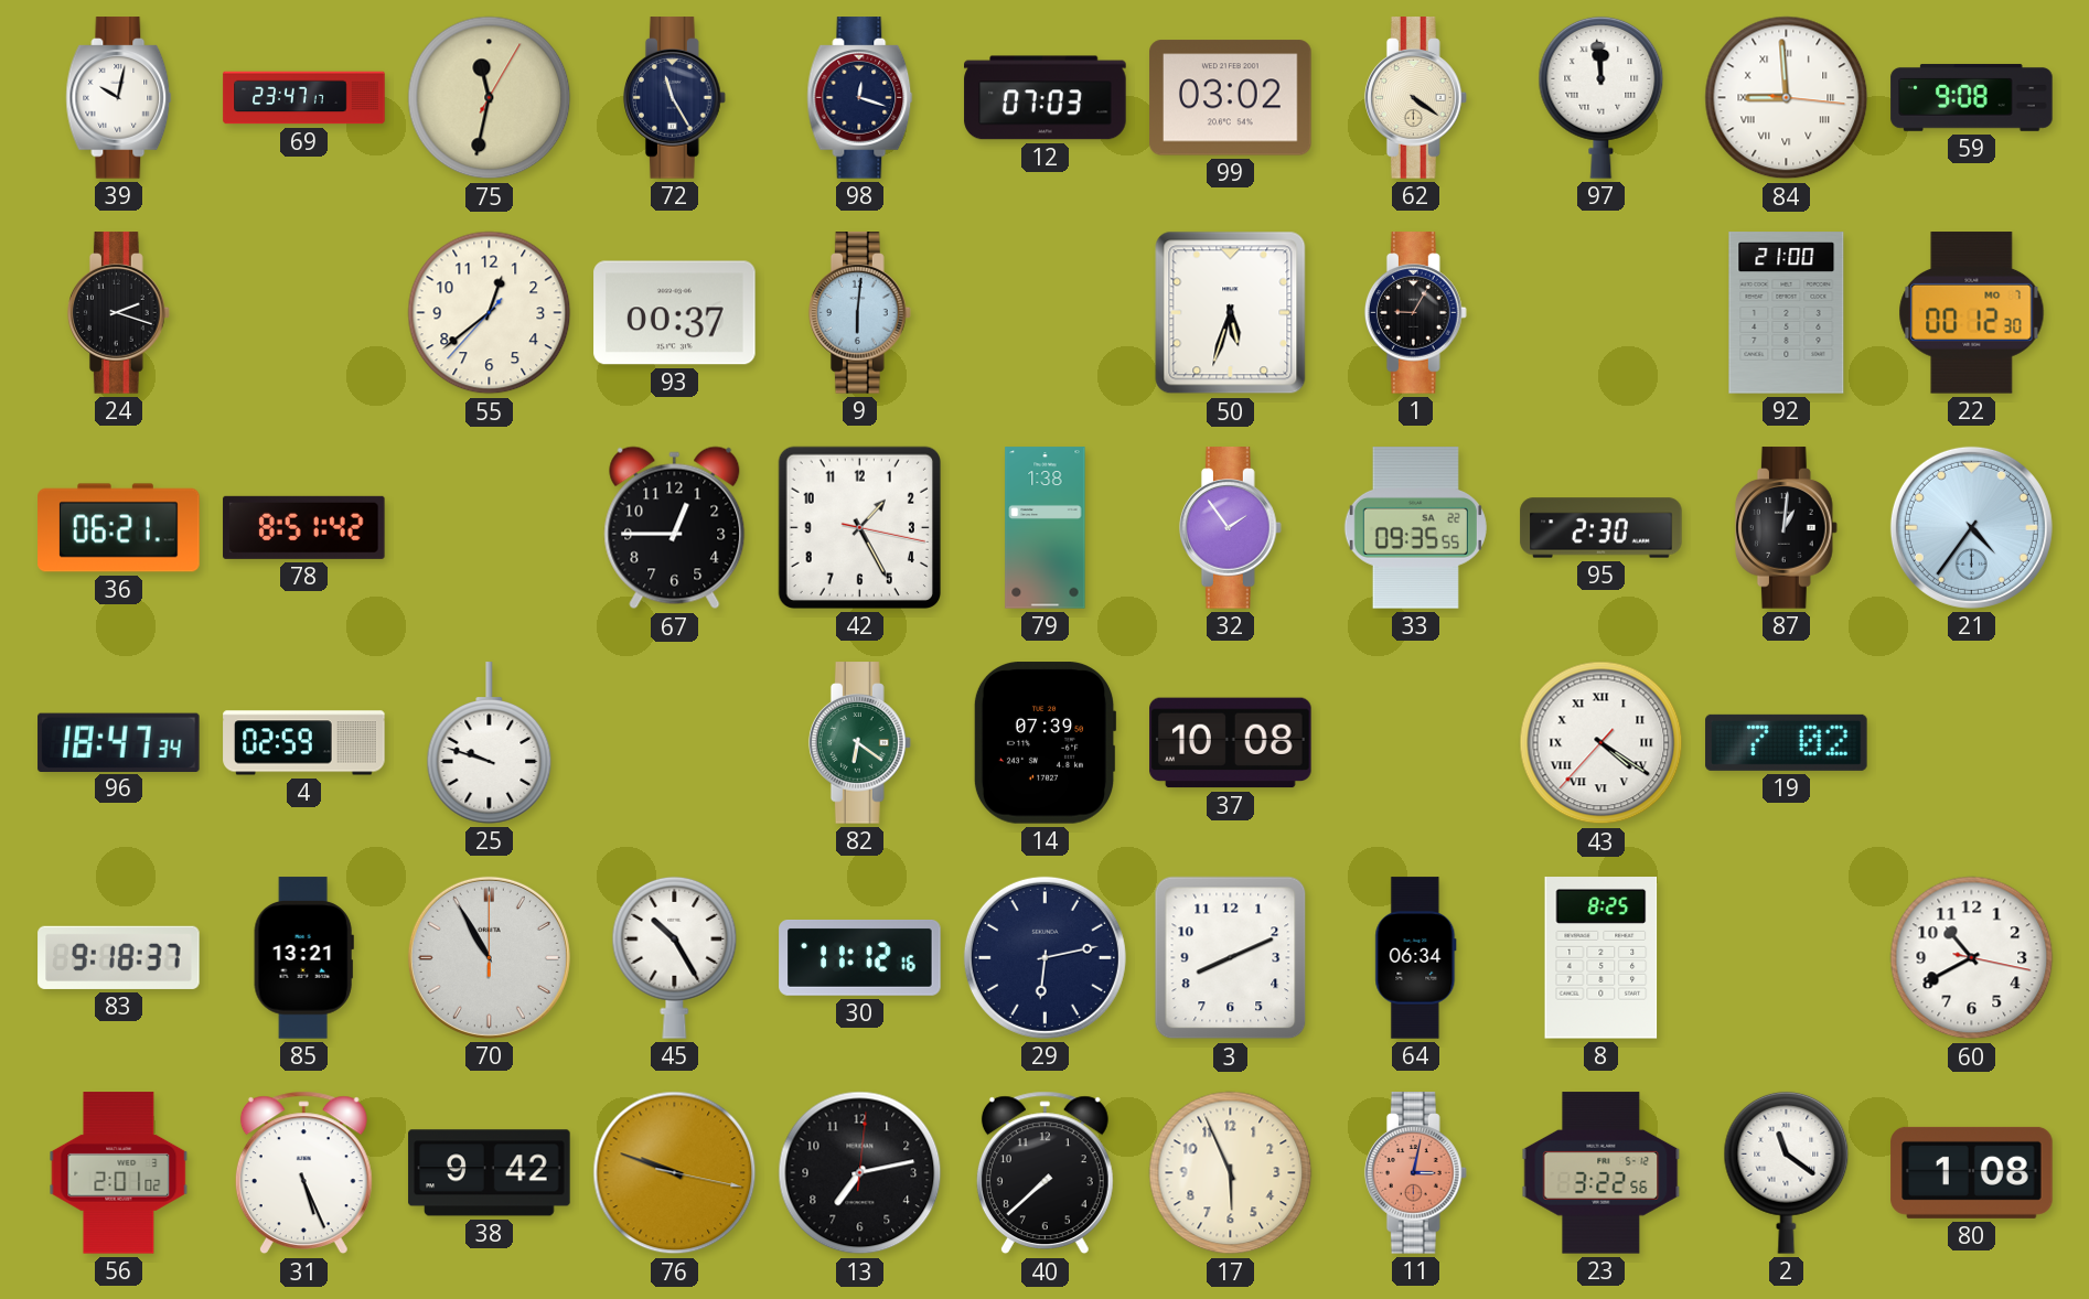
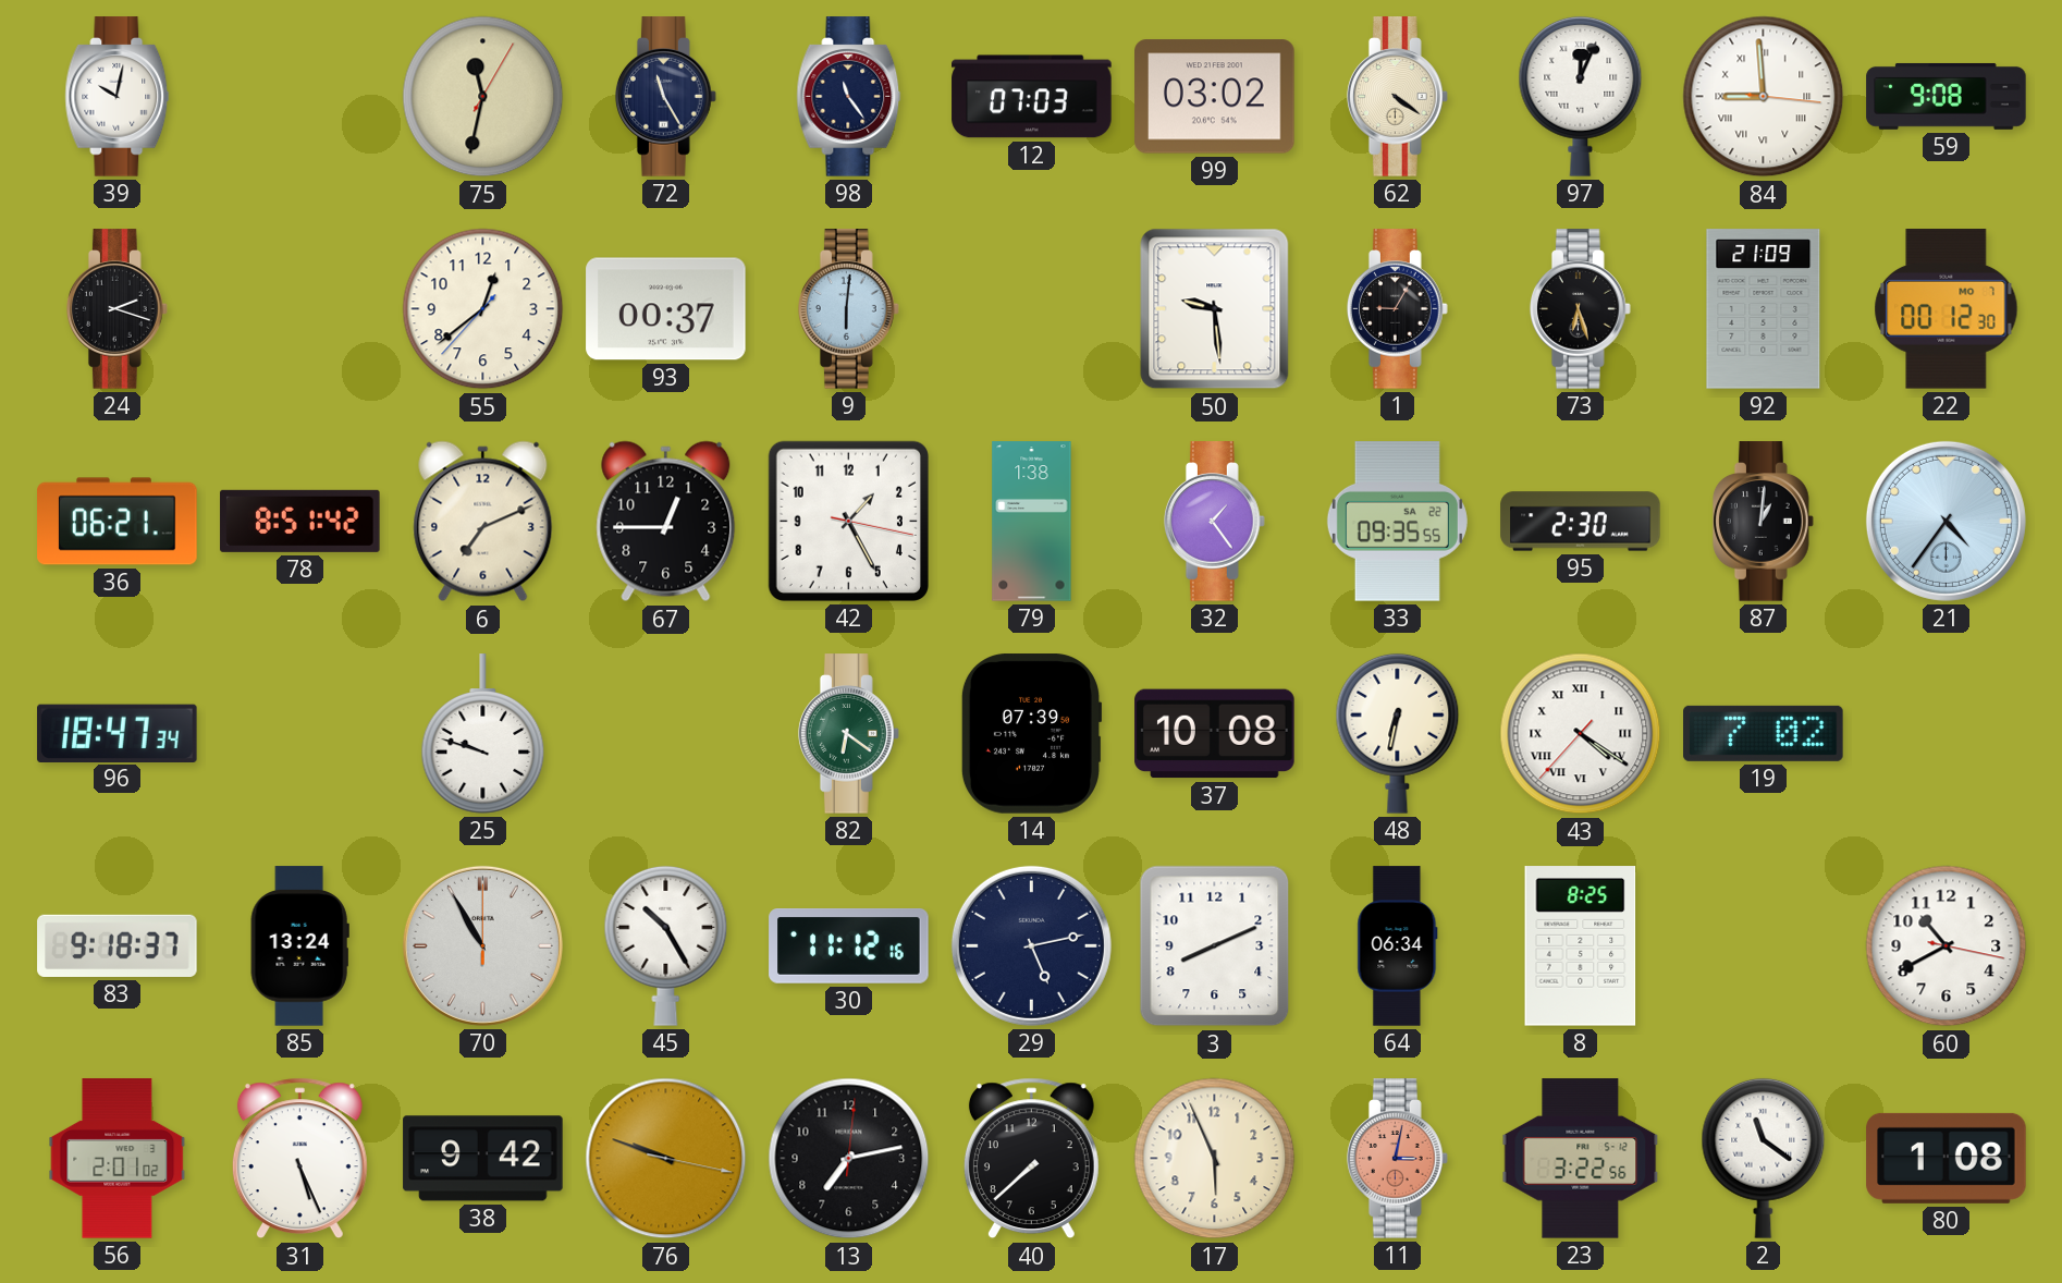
69: 23:47 -> none
98: 12:18 -> 11:24
97: 11:59 -> 12:04
50: 5:33 -> 9:29
73: none -> 6:27
92: 21:00 -> 21:09
6: none -> 7:11
32: 1:54 -> 1:24
4: 02:59 -> none
48: none -> 6:32
85: 13:21 -> 13:24
29: 6:13 -> 5:13
